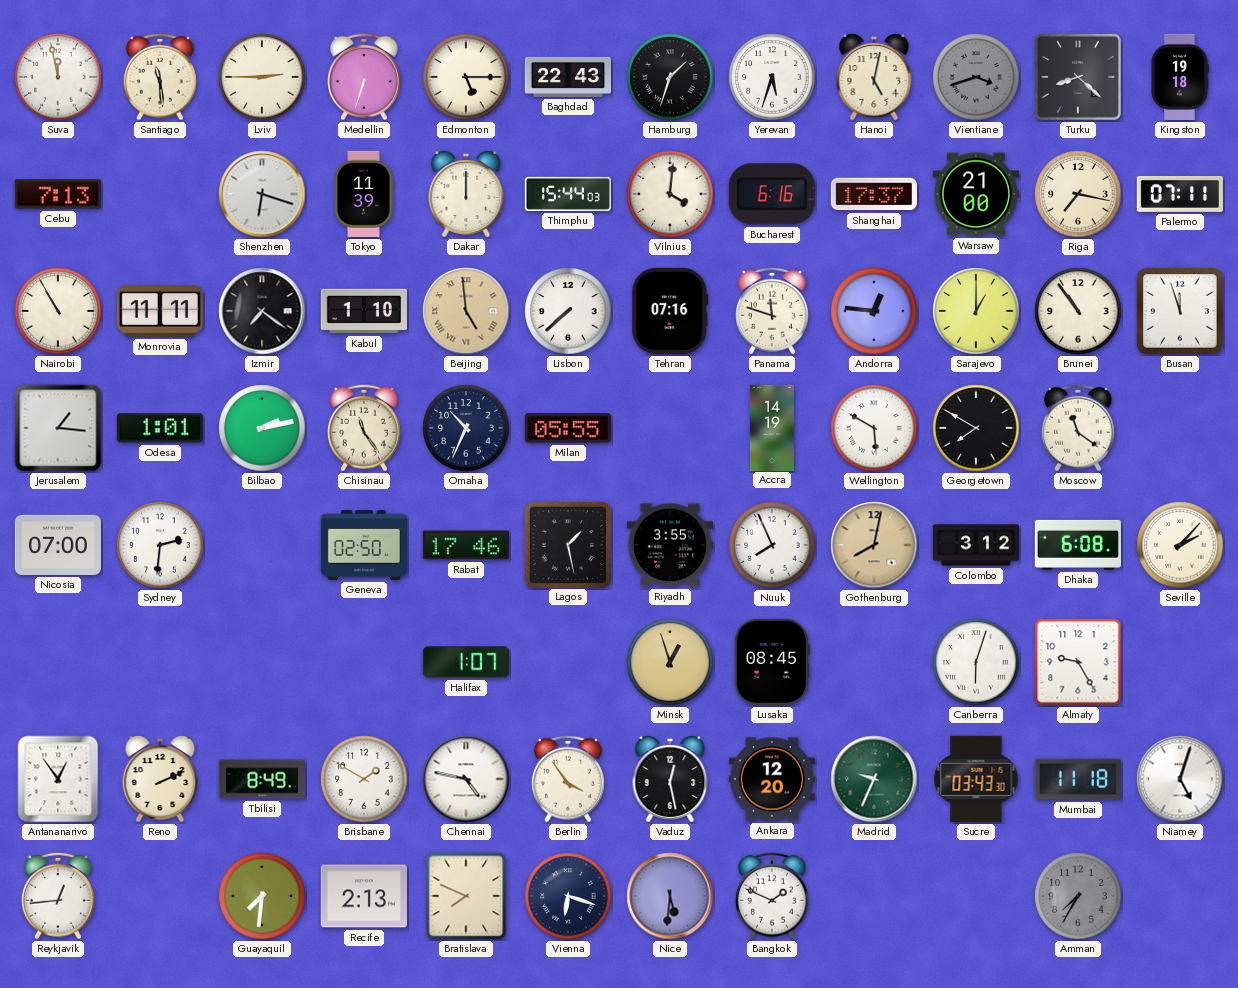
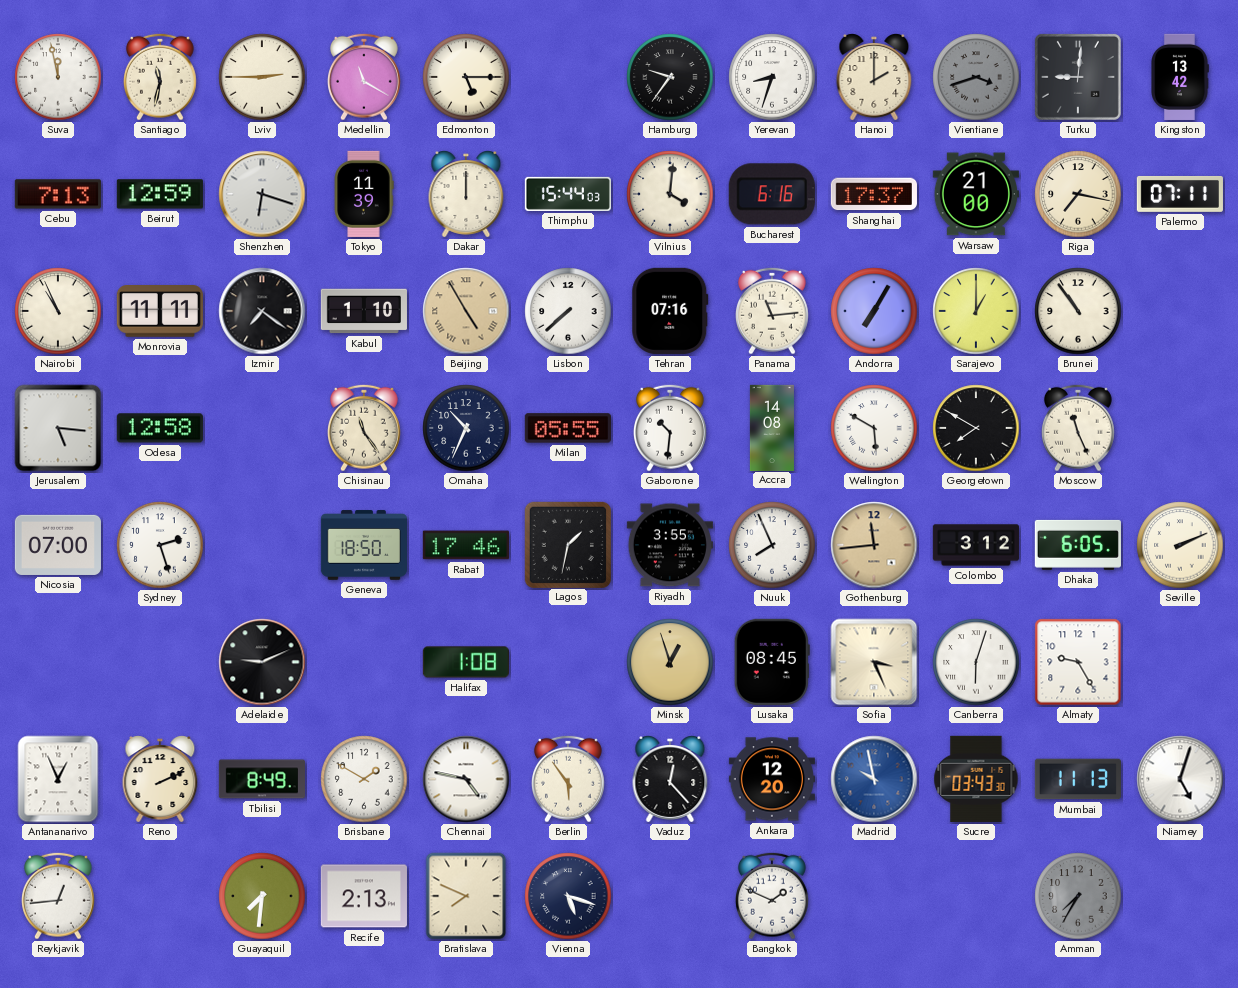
Santiago: 11:29 -> 11:32
Medellin: 6:33 -> 11:20
Baghdad: 22:43 -> none
Hamburg: 1:33 -> 9:36
Yerevan: 5:33 -> 8:33
Hanoi: 5:02 -> 2:00
Turku: 8:22 -> 9:01
Kingston: 19:18 -> 13:42
Beirut: none -> 12:59
Nairobi: 10:55 -> 10:56
Beijing: 4:59 -> 4:55
Panama: 11:48 -> 11:14
Andorra: 12:46 -> 7:05
Busan: 11:57 -> none
Jerusalem: 1:16 -> 5:16
Odesa: 1:01 -> 12:58
Bilbao: 2:13 -> none
Gaborone: none -> 10:31
Accra: 14:19 -> 14:08
Moscow: 11:21 -> 11:26
Sydney: 2:31 -> 2:27
Geneva: 02:50 -> 18:50
Lagos: 1:28 -> 1:32
Gothenburg: 8:02 -> 11:44
Dhaka: 6:08 -> 6:05
Seville: 2:07 -> 2:11
Adelaide: none -> 9:11
Halifax: 1:07 -> 1:08
Sofia: none -> 3:26
Antananarivo: 12:54 -> 12:56
Berlin: 3:54 -> 5:54
Vaduz: 12:28 -> 12:23
Madrid: 9:34 -> 9:58
Madrid dial: green -> blue
Mumbai: 11:18 -> 11:13
Vienna: 6:18 -> 5:18
Nice: 5:31 -> none
